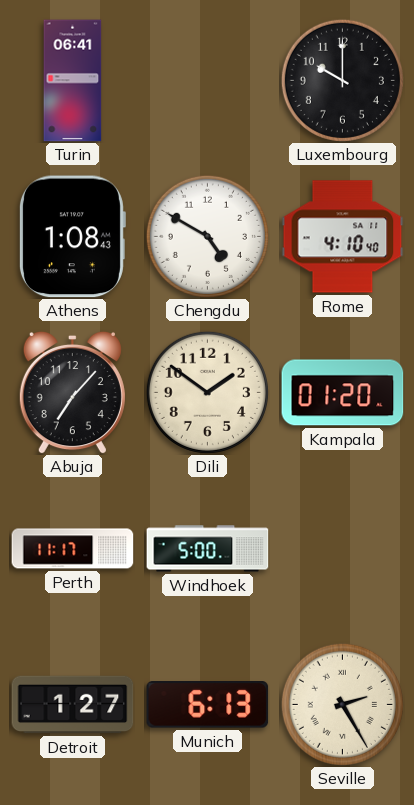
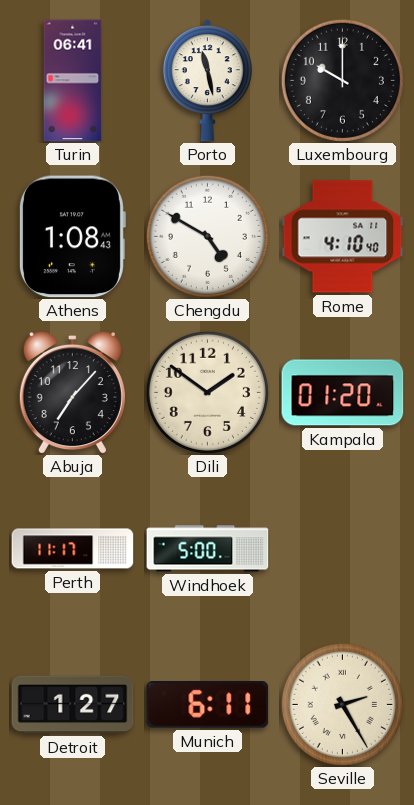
Porto: none -> 11:28
Munich: 6:13 -> 6:11
